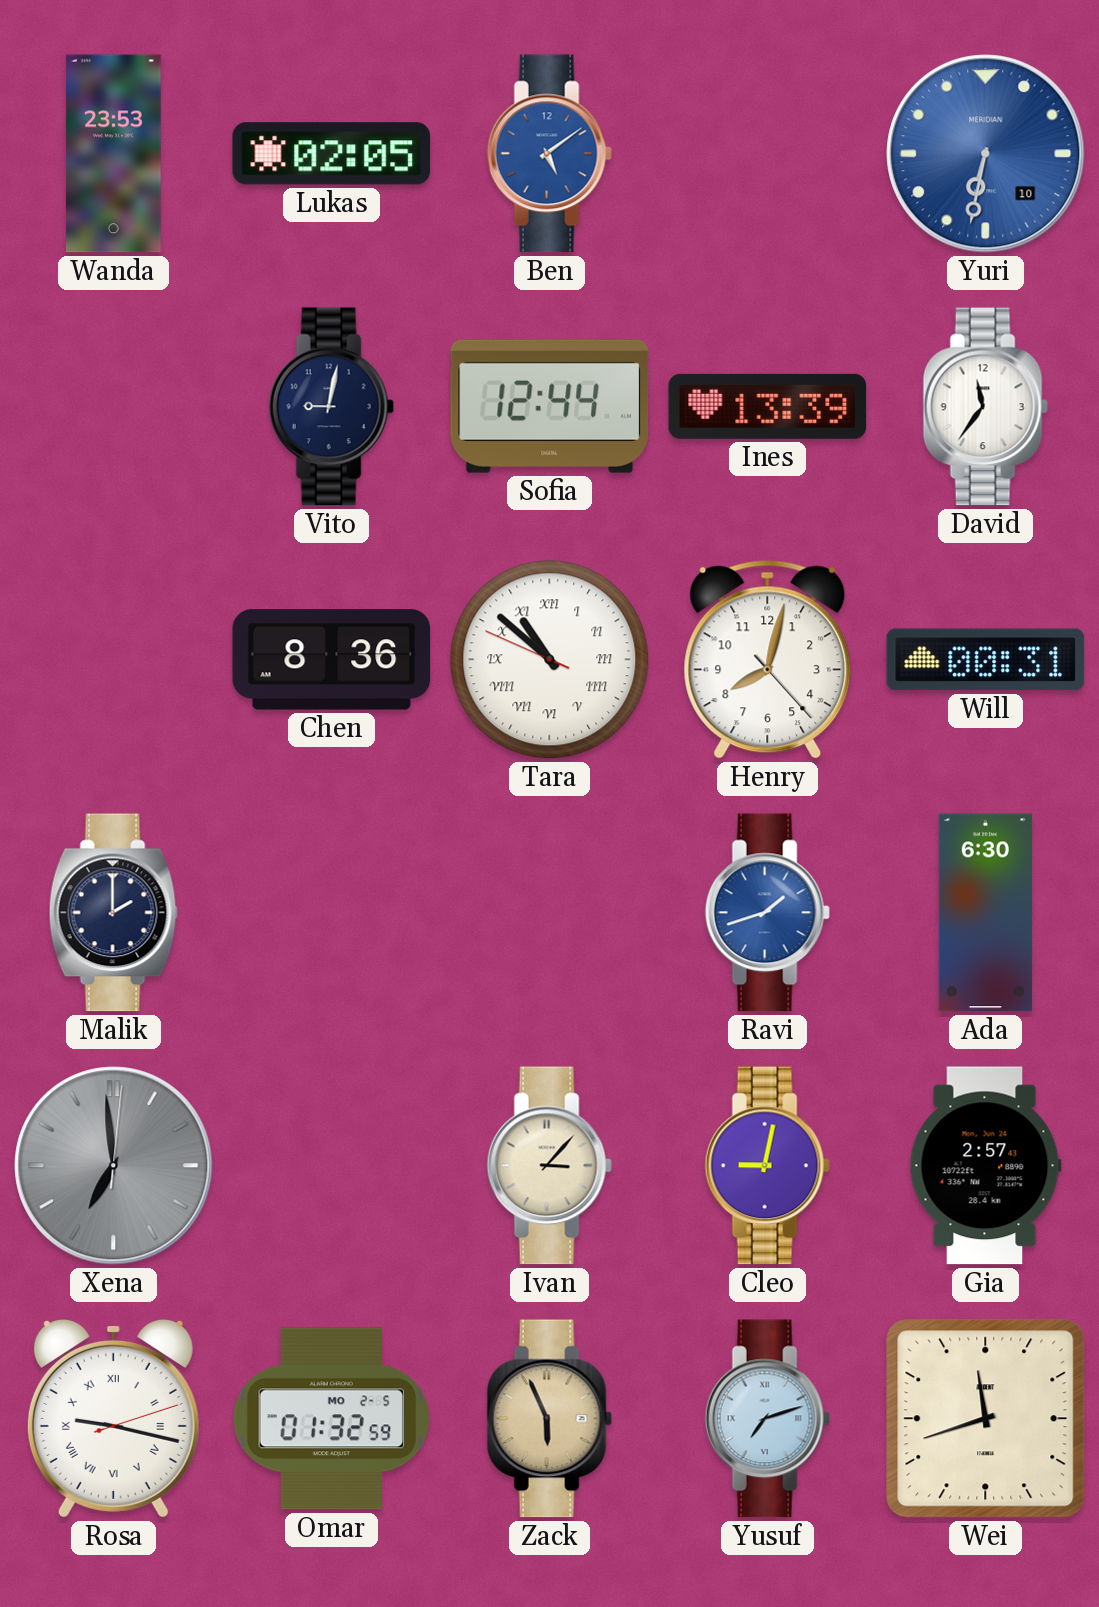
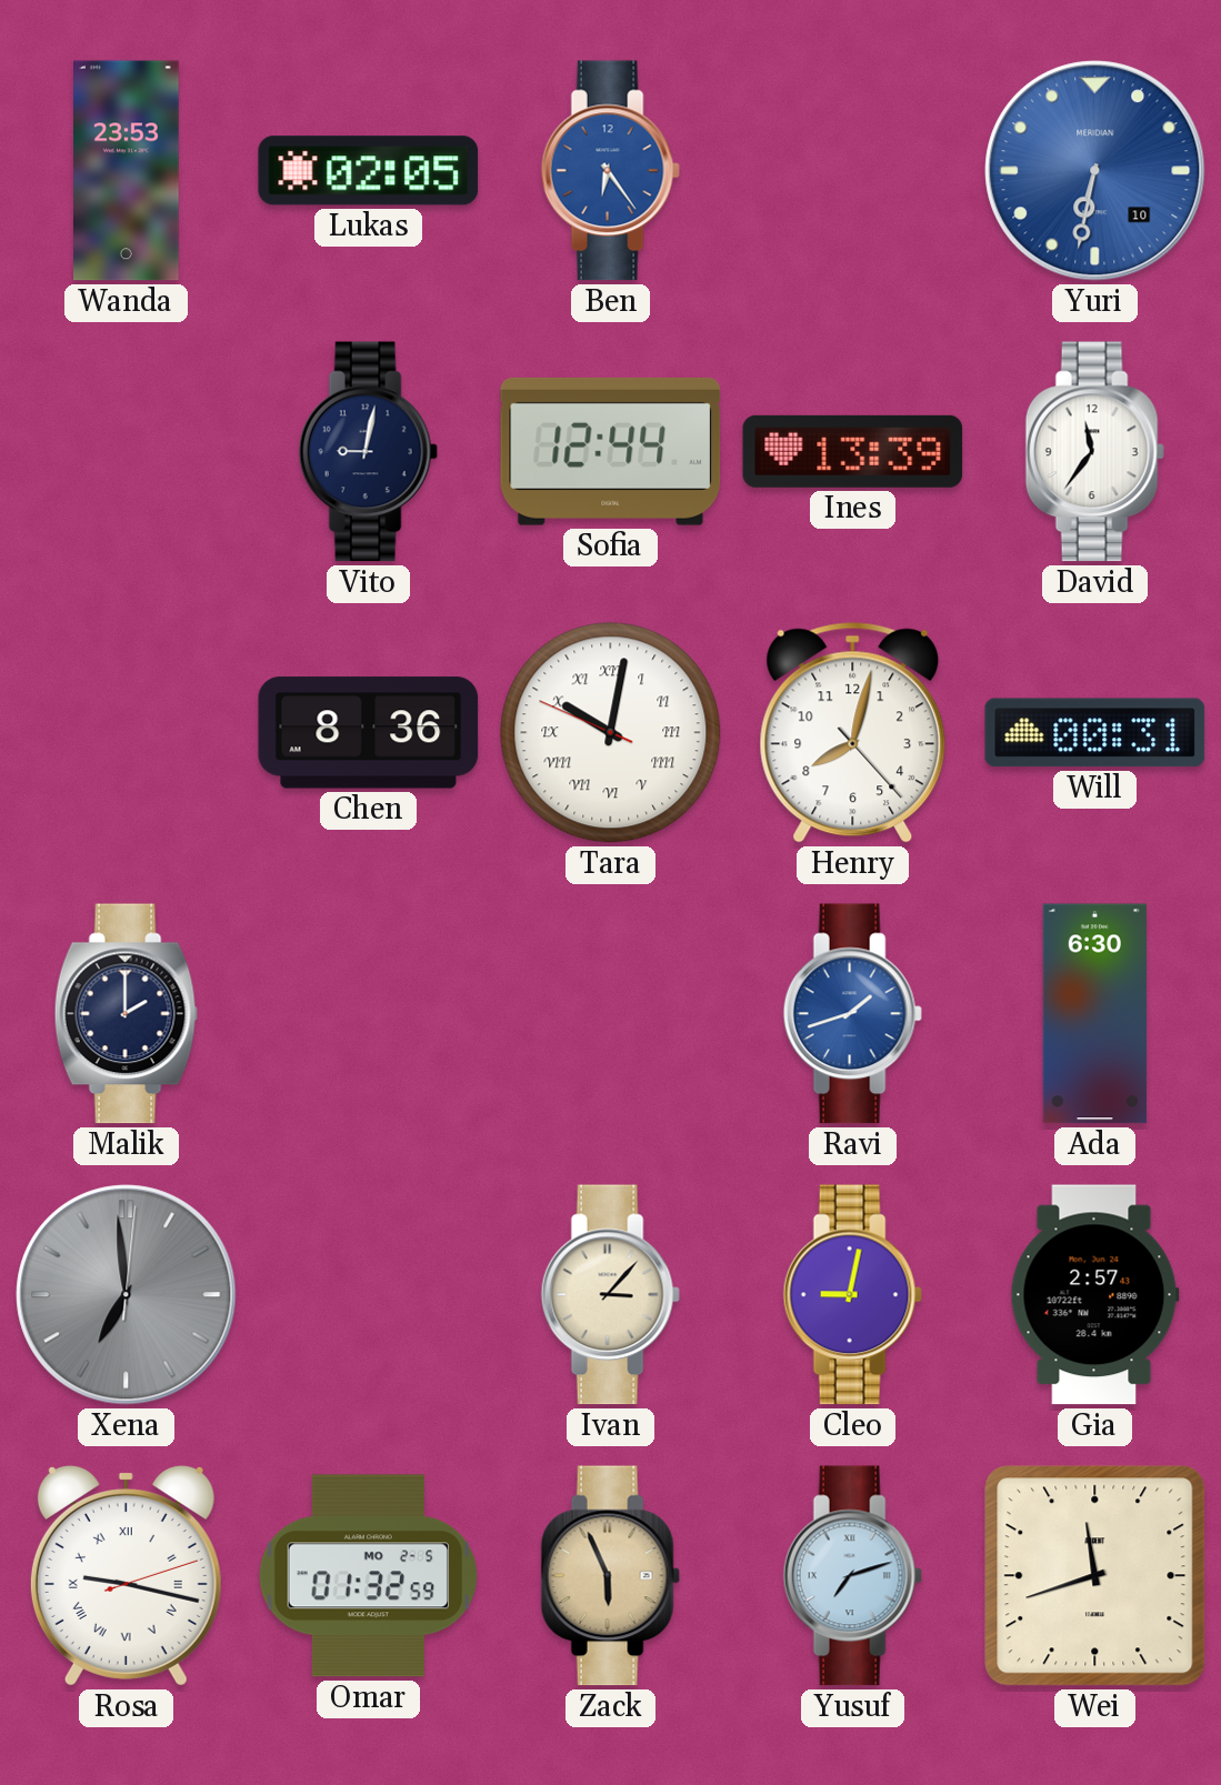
Ben: 5:09 -> 6:24
Tara: 10:51 -> 10:01
